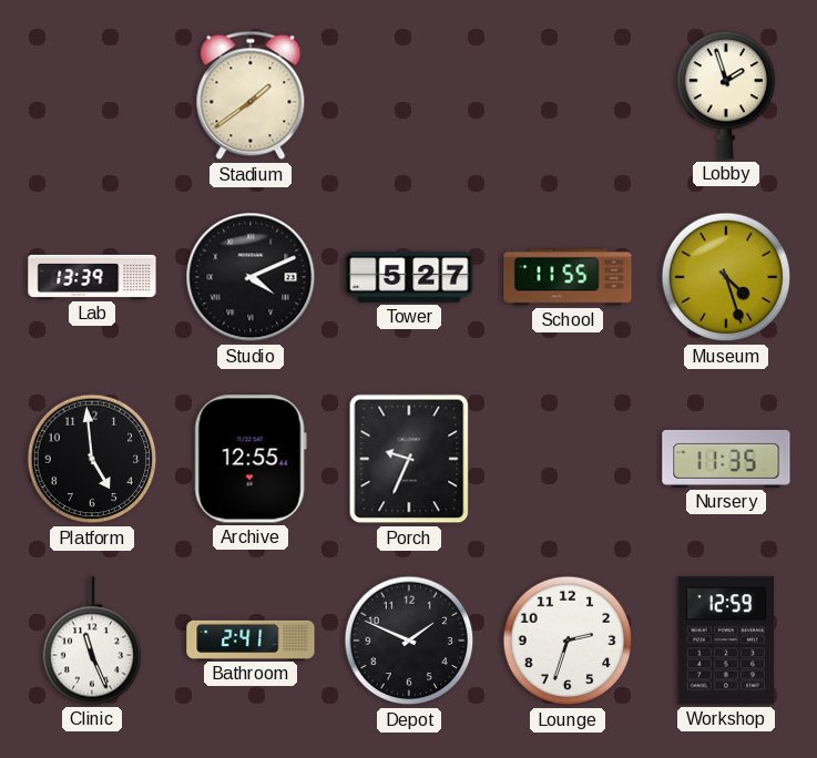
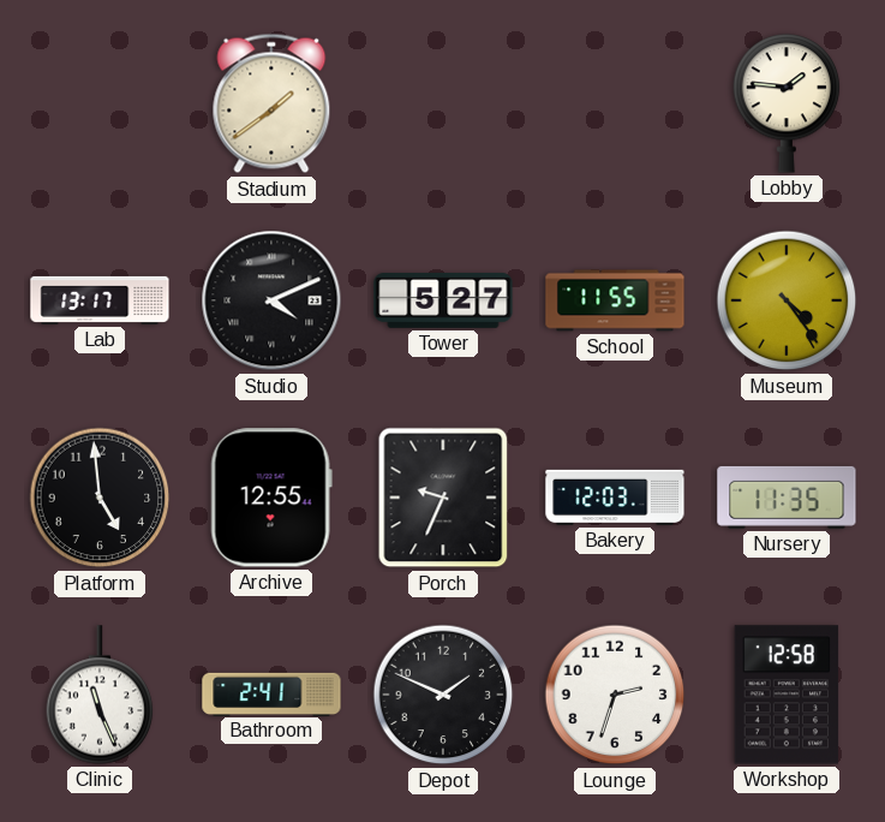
Lobby: 1:57 -> 1:46
Lab: 13:39 -> 13:17
Museum: 4:27 -> 4:24
Bakery: none -> 12:03
Workshop: 12:59 -> 12:58
